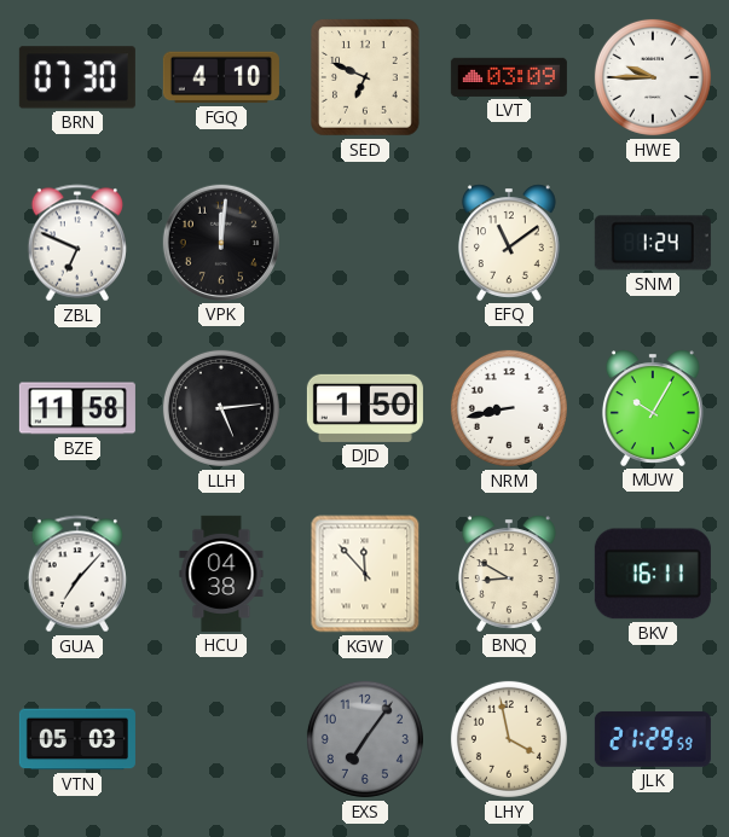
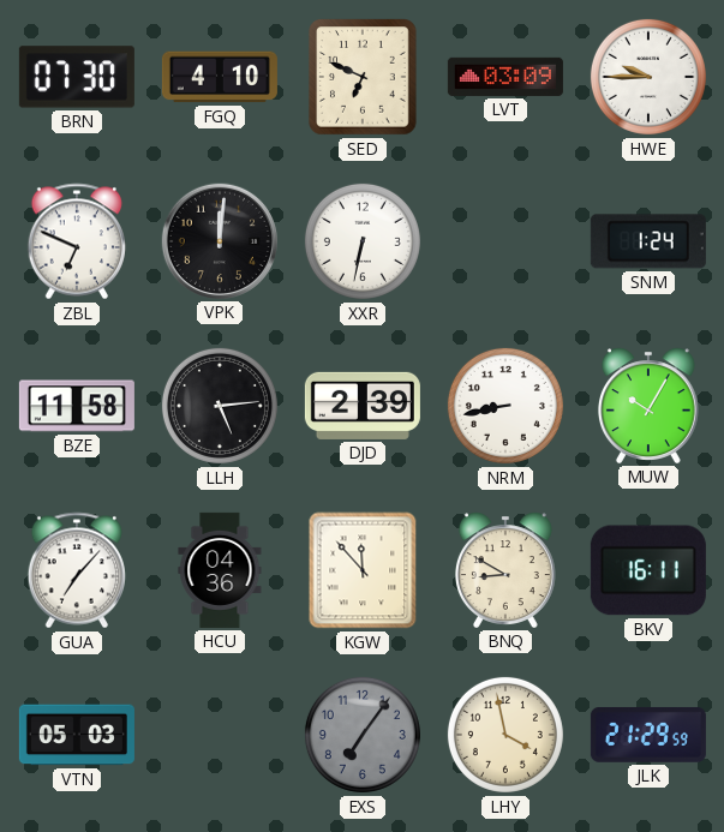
XXR: none -> 6:32
EFQ: 11:09 -> none
DJD: 1:50 -> 2:39
HCU: 04:38 -> 04:36
